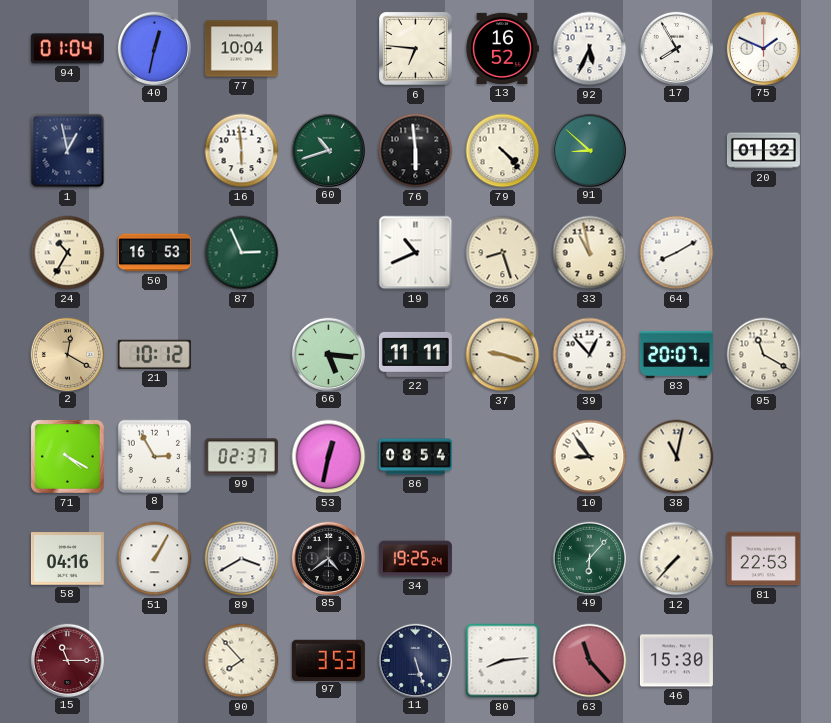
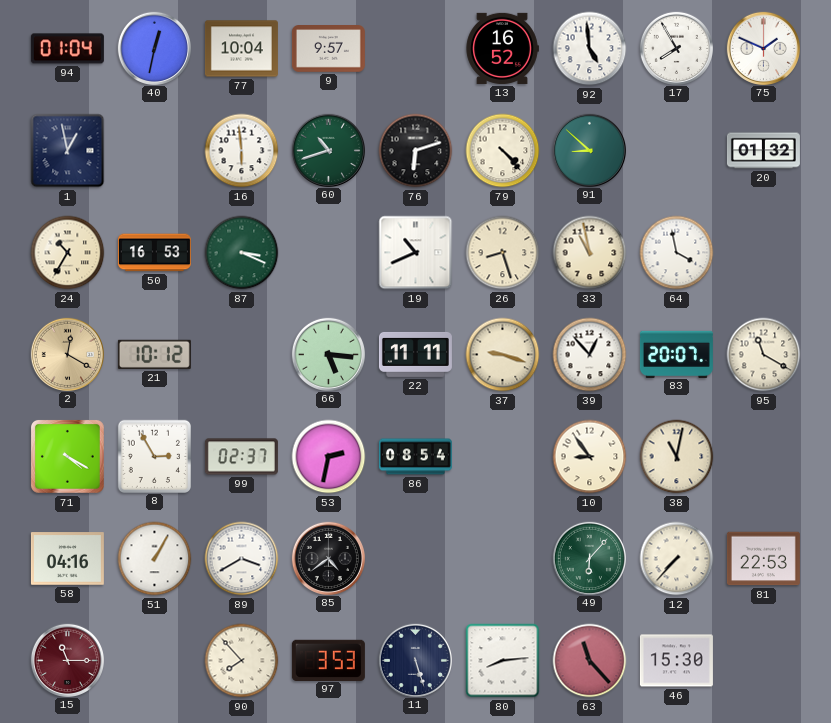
9: none -> 9:57
6: 6:46 -> none
92: 5:34 -> 4:59
76: 5:59 -> 6:12
87: 2:56 -> 3:19
64: 8:10 -> 3:58
53: 12:32 -> 2:32
34: 19:25 -> none
